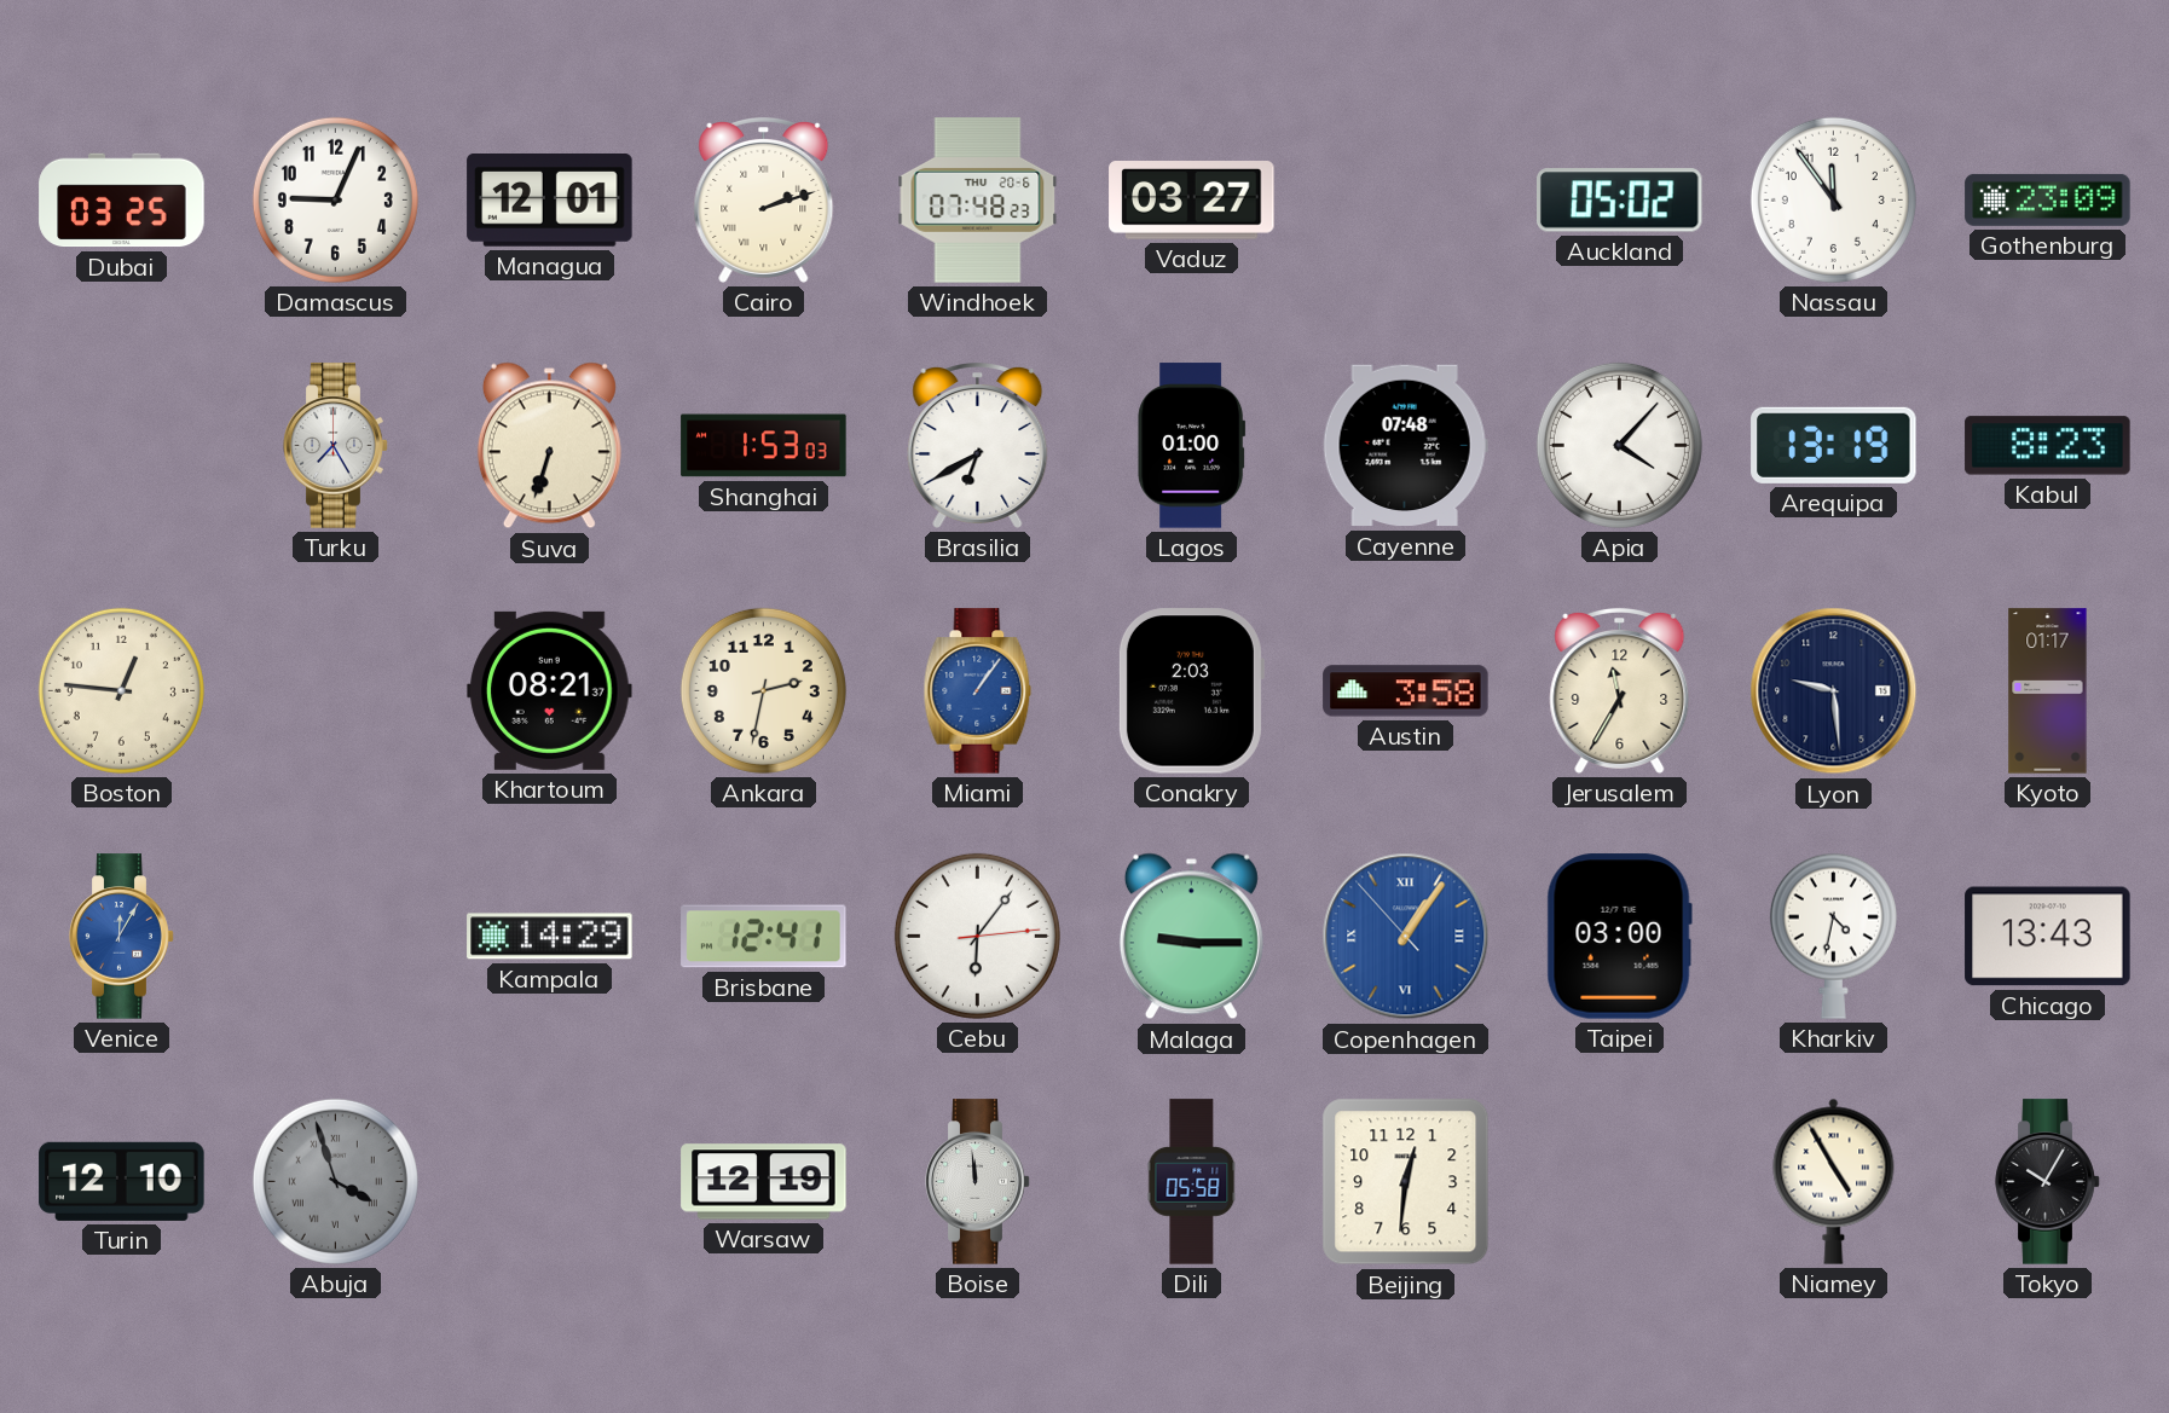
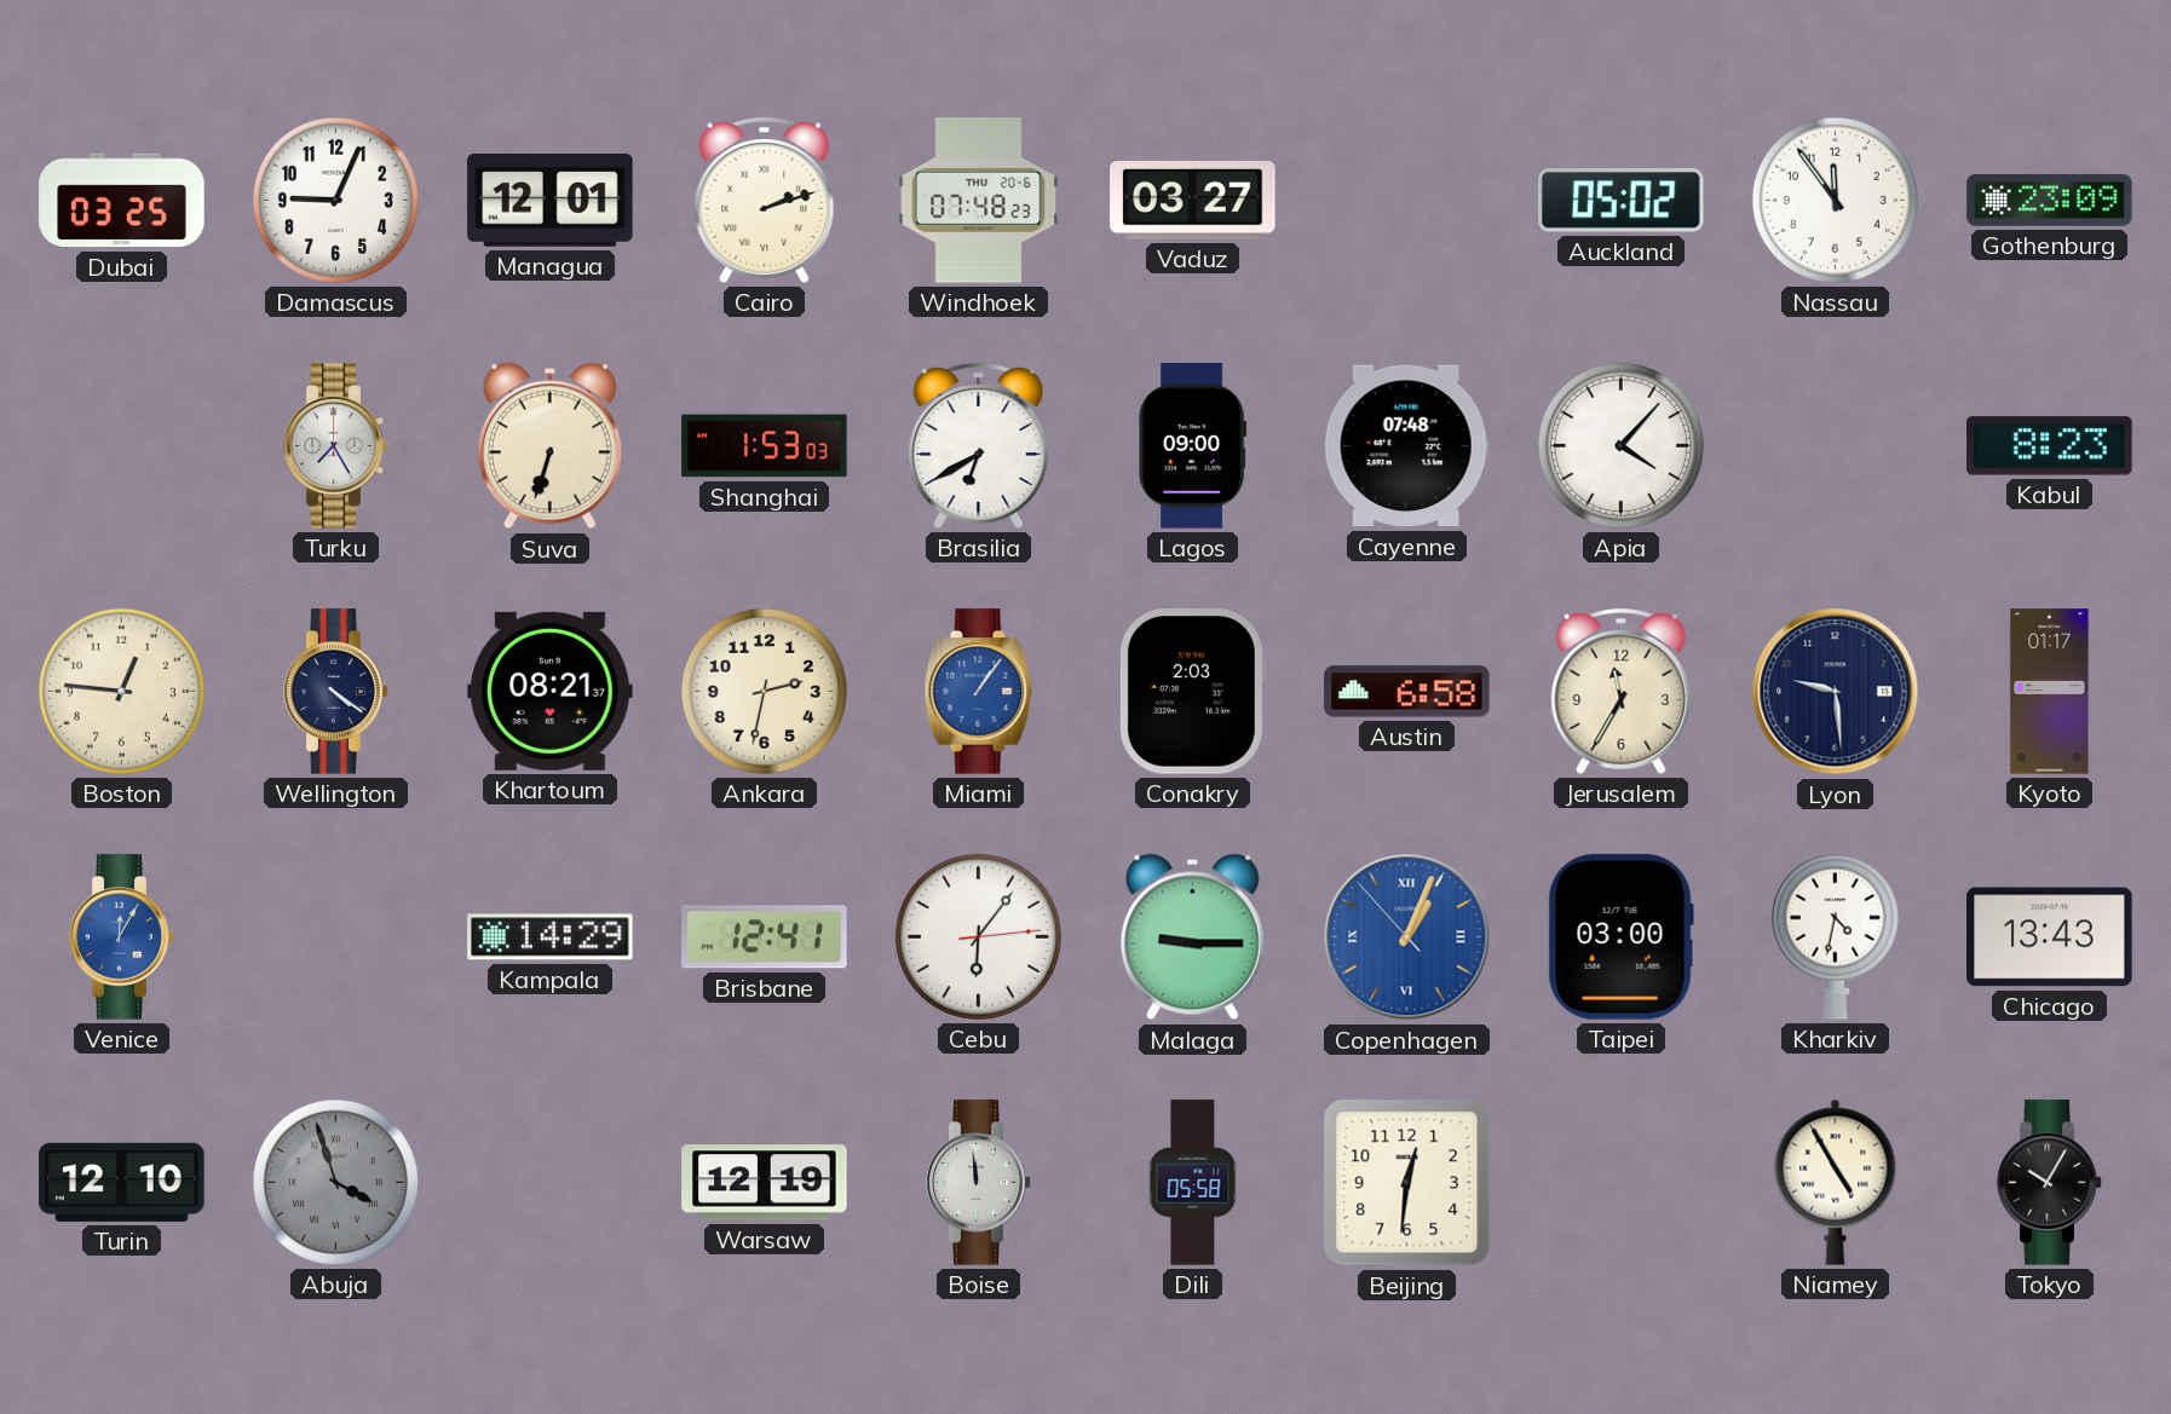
Lagos: 01:00 -> 09:00
Arequipa: 13:19 -> none
Wellington: none -> 4:21
Austin: 3:58 -> 6:58
Copenhagen: 1:05 -> 1:03
